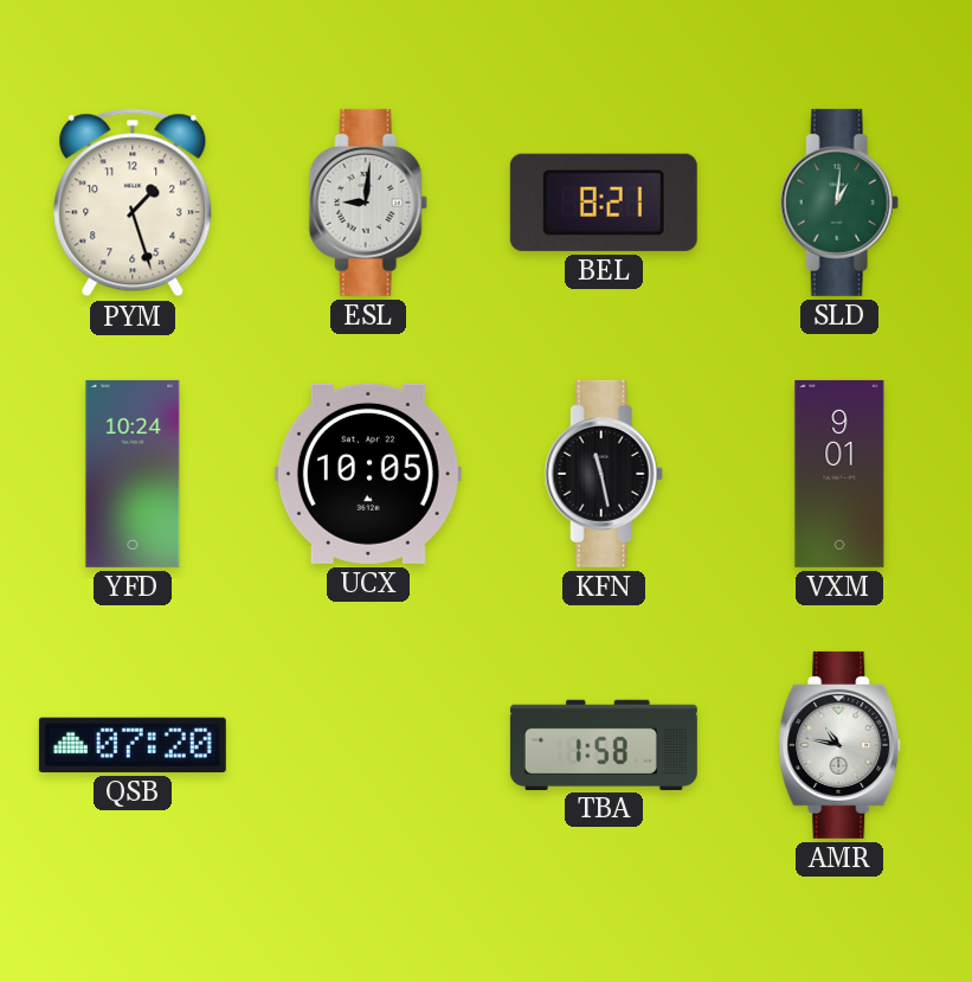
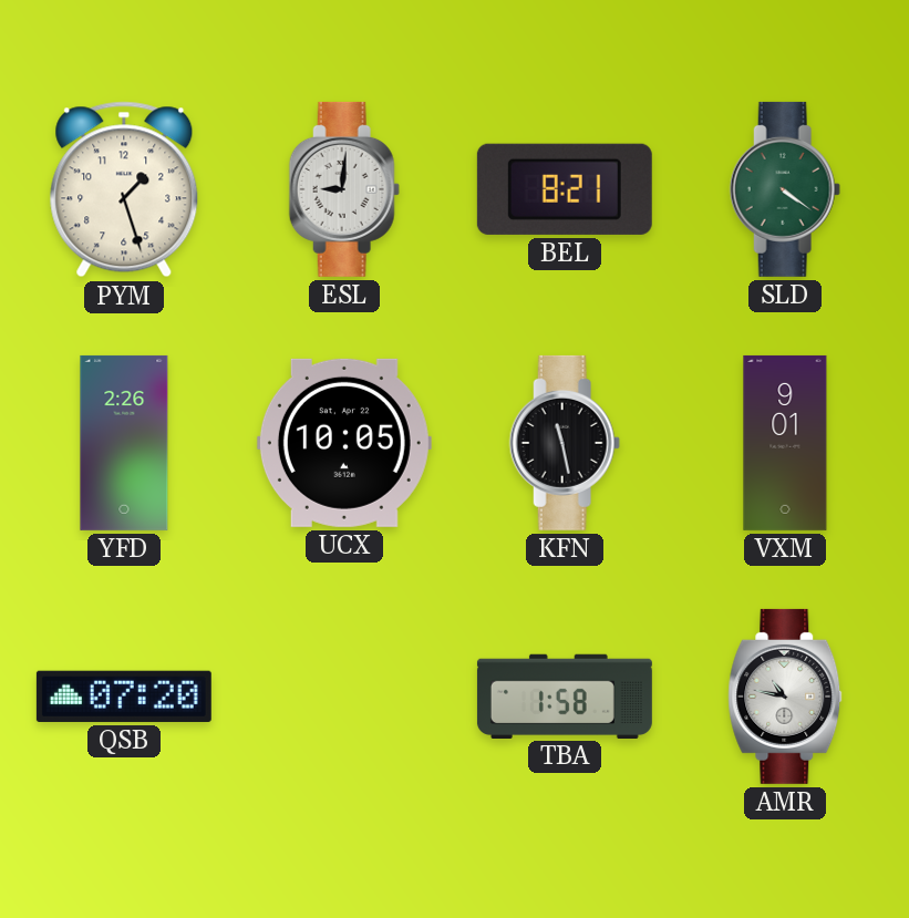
SLD: 1:01 -> 4:21
YFD: 10:24 -> 2:26
